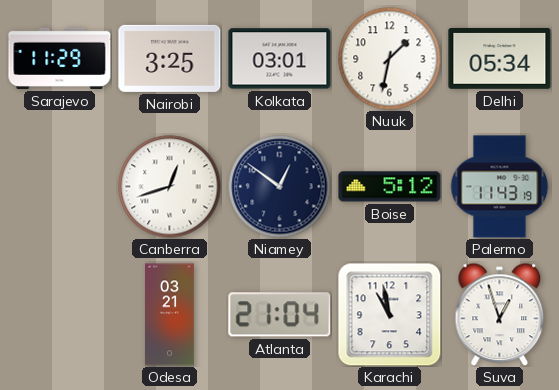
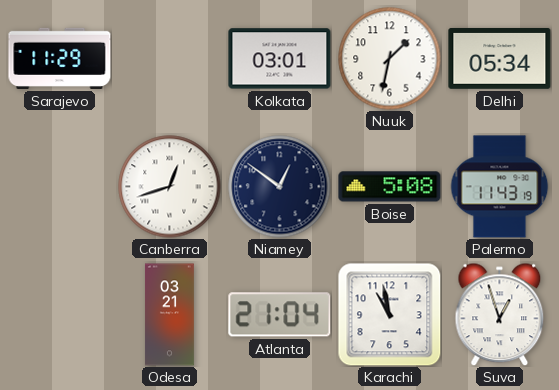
Nairobi: 3:25 -> none
Boise: 5:12 -> 5:08
